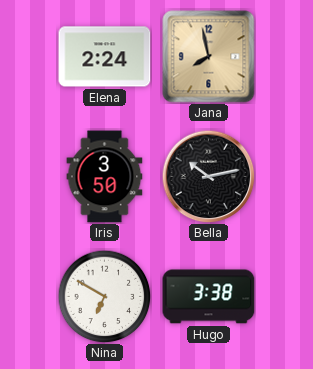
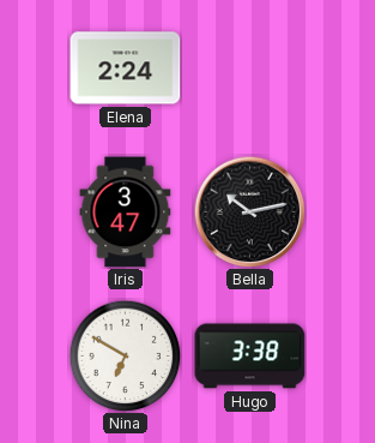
Jana: 7:58 -> none
Iris: 3:50 -> 3:47
